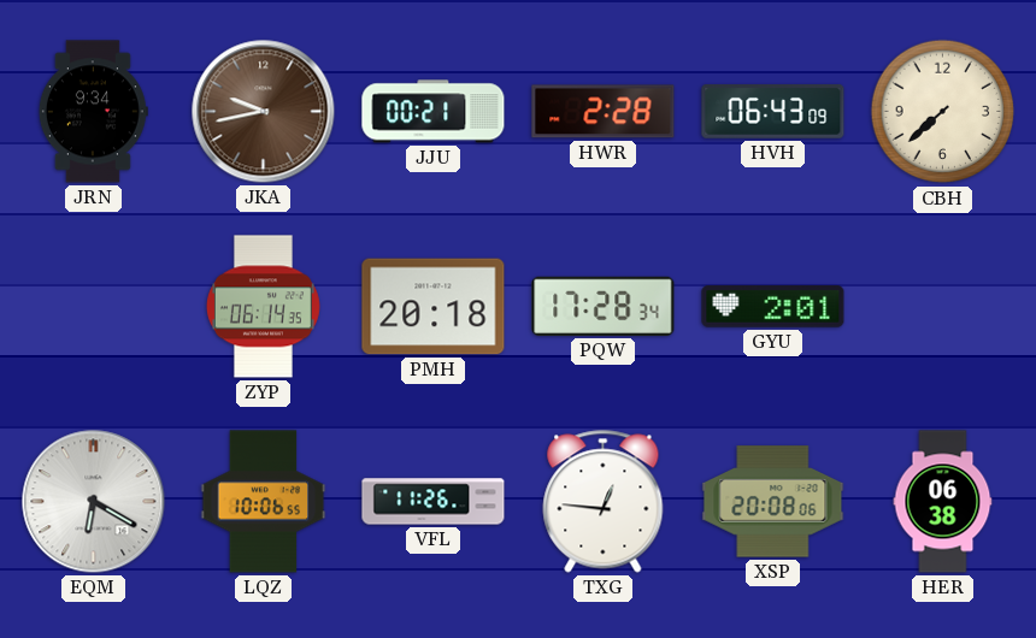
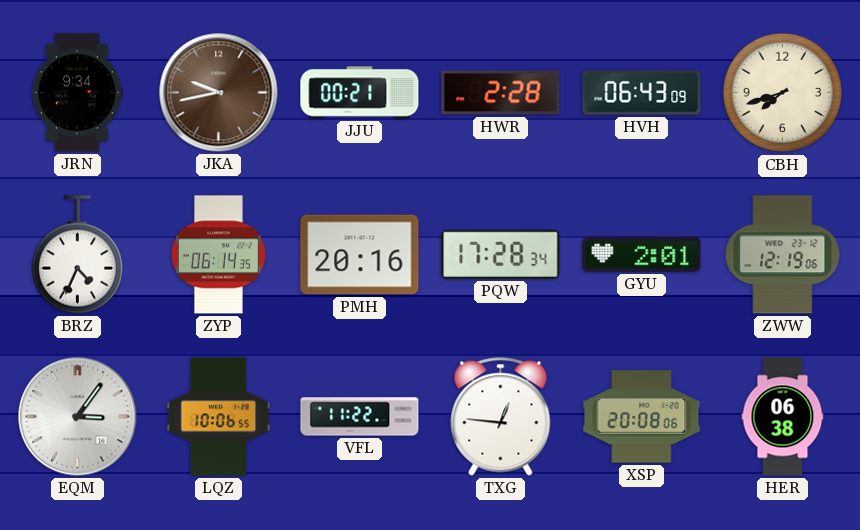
CBH: 7:38 -> 7:42
BRZ: none -> 4:34
PMH: 20:18 -> 20:16
ZWW: none -> 12:19
EQM: 6:20 -> 3:06
VFL: 11:26 -> 11:22
